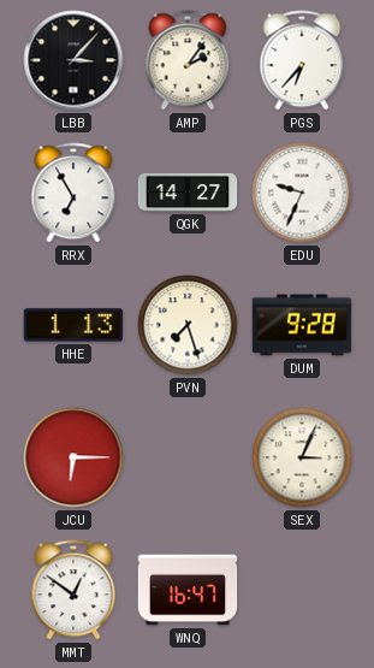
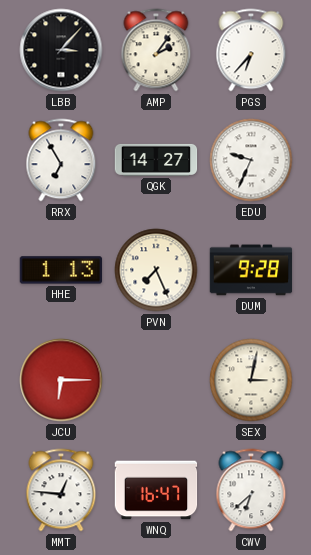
PVN: 7:27 -> 7:26
SEX: 3:04 -> 3:02
MMT: 12:51 -> 12:46
CWV: none -> 6:38
